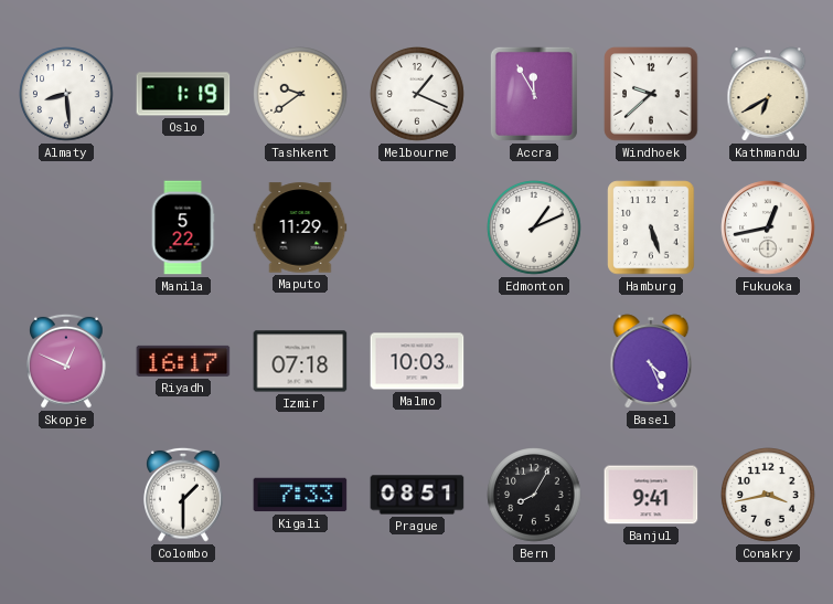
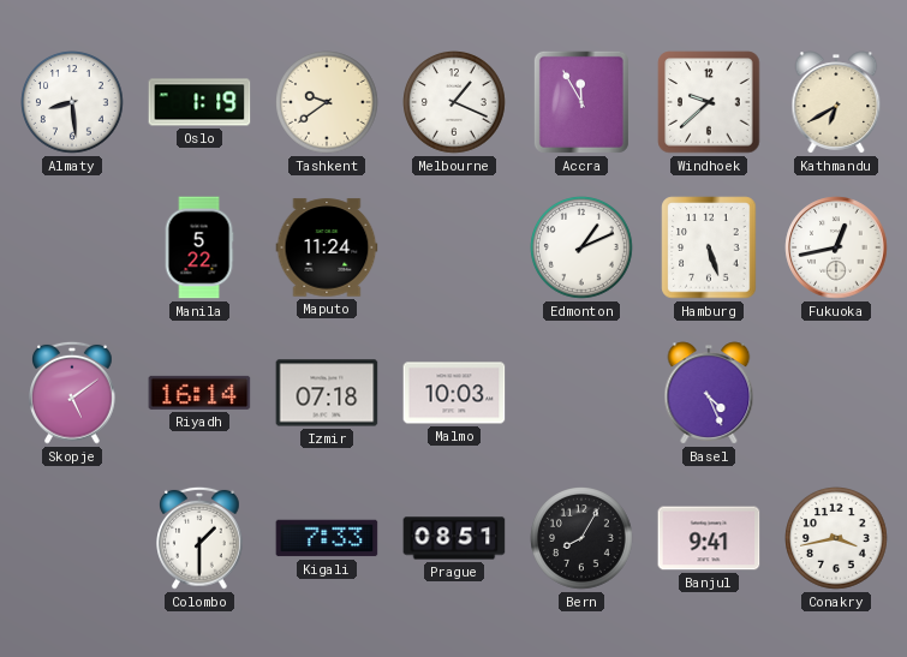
Maputo: 11:29 -> 11:24
Skopje: 12:49 -> 5:09
Riyadh: 16:17 -> 16:14
